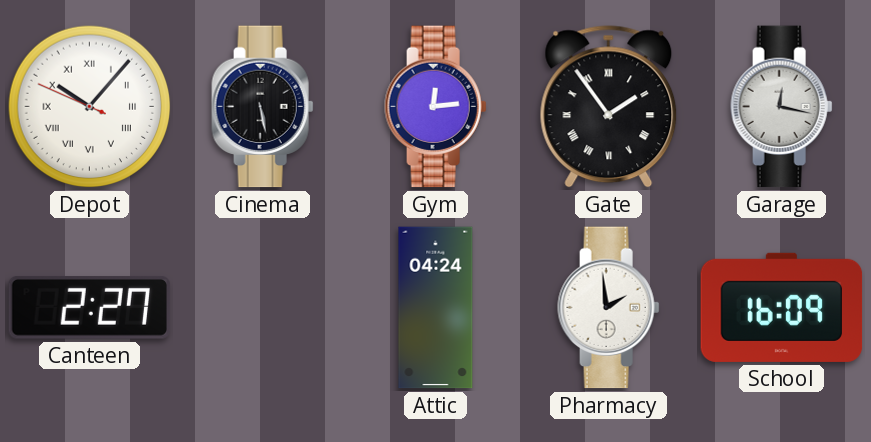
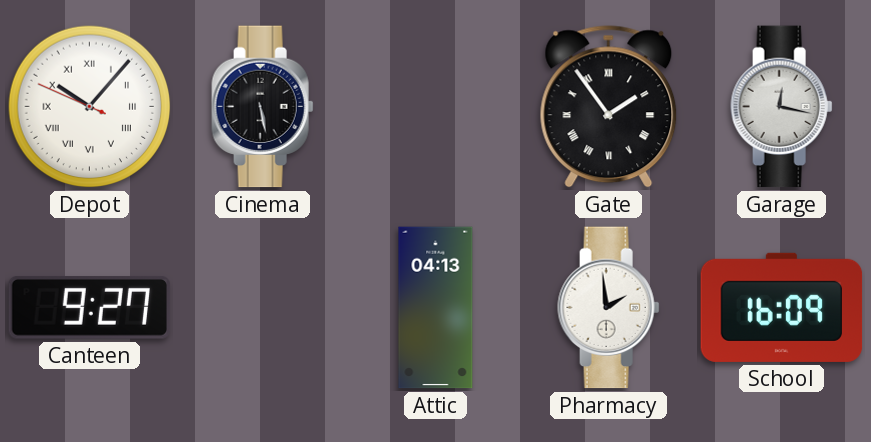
Gym: 12:14 -> none
Canteen: 2:27 -> 9:27
Attic: 04:24 -> 04:13
